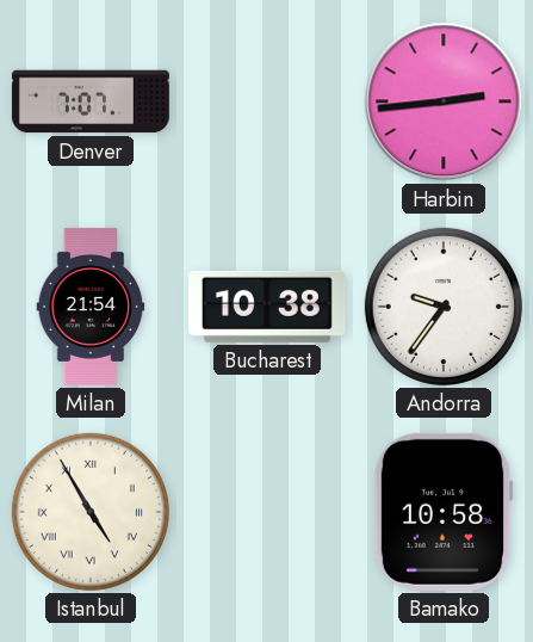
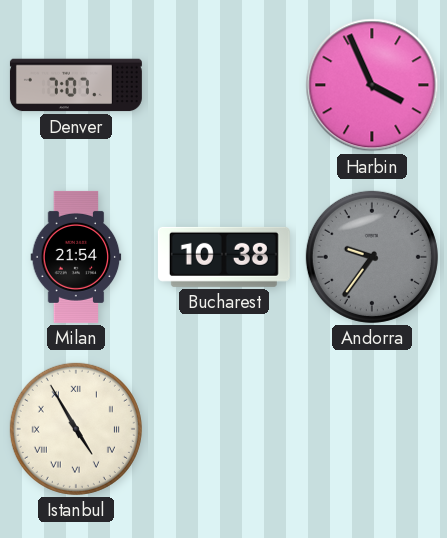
Harbin: 2:44 -> 3:56
Andorra dial: white -> grey
Bamako: 10:58 -> none
